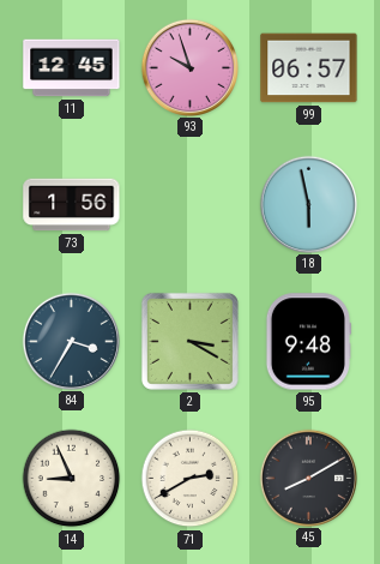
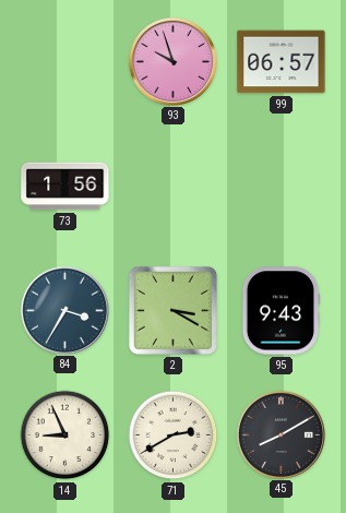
11: 12:45 -> none
18: 5:58 -> none
95: 9:48 -> 9:43
